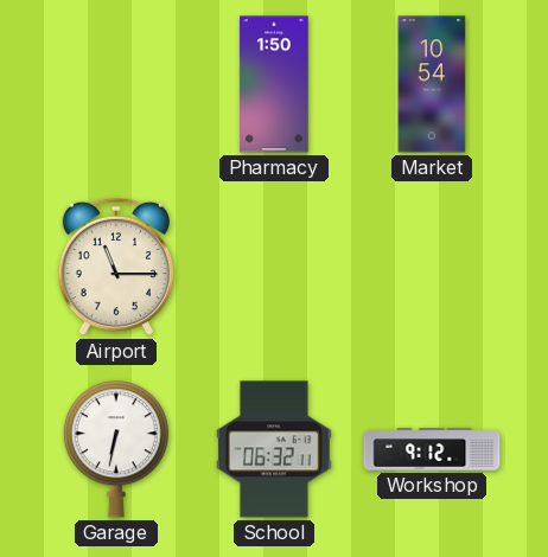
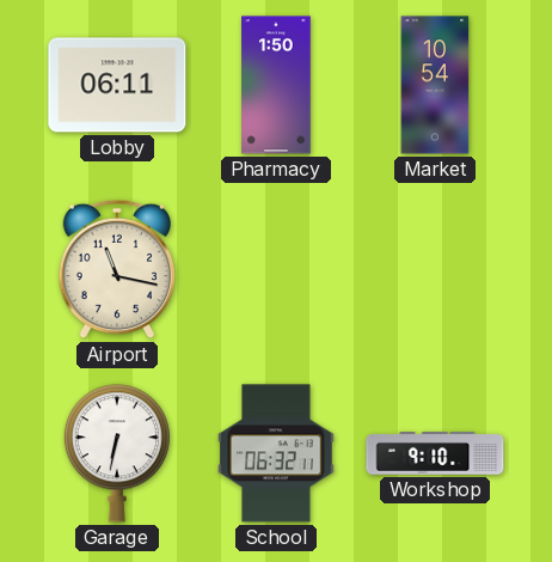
Lobby: none -> 06:11
Airport: 11:15 -> 11:17
Workshop: 9:12 -> 9:10
